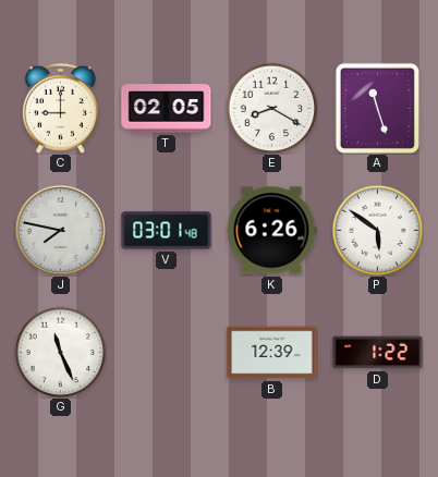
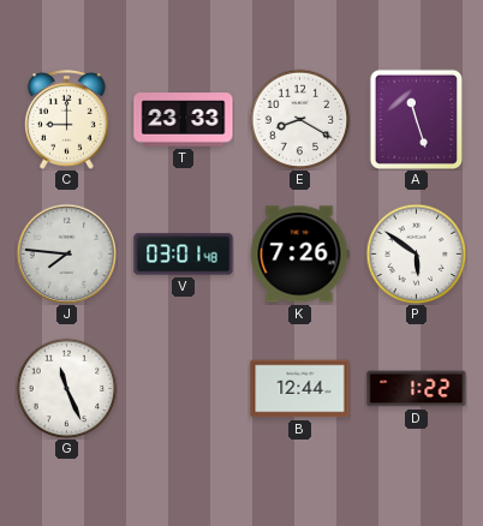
T: 02:05 -> 23:33
J: 7:47 -> 7:46
K: 6:26 -> 7:26
B: 12:39 -> 12:44
